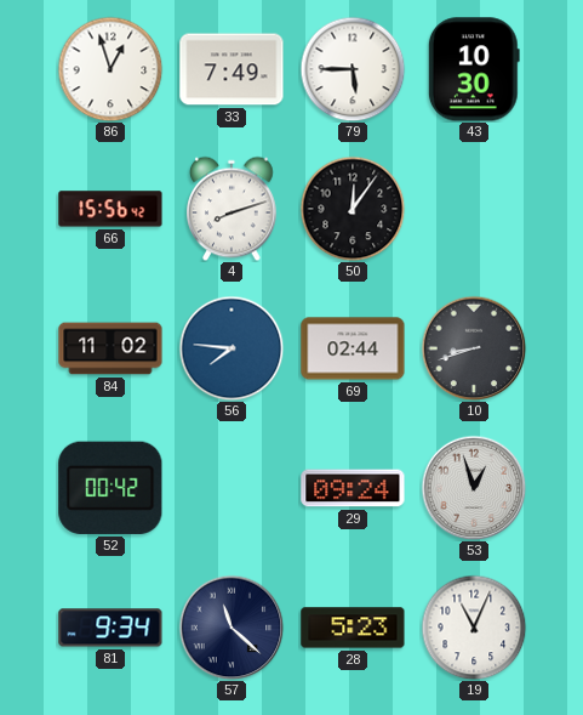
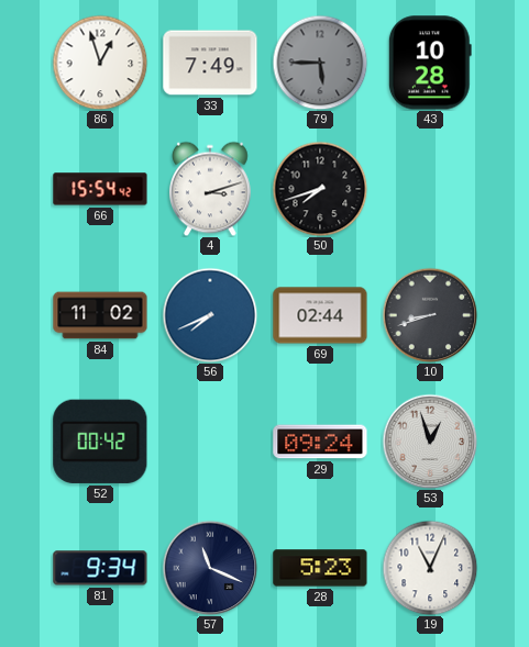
79 dial: white -> grey
43: 10:30 -> 10:28
66: 15:56 -> 15:54
4: 8:12 -> 3:12
50: 12:06 -> 7:42
56: 7:46 -> 7:41
57: 11:22 -> 11:19
